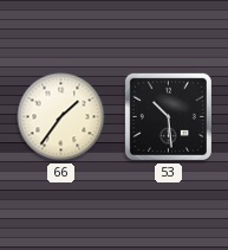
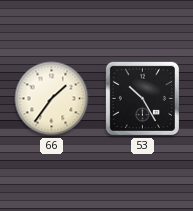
53: 10:29 -> 10:25
